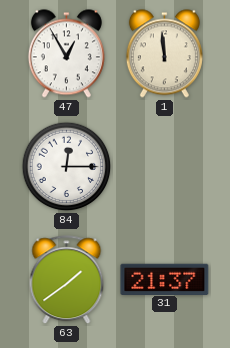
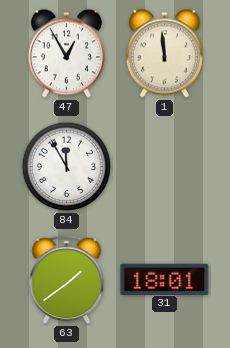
84: 12:15 -> 11:55
31: 21:37 -> 18:01
